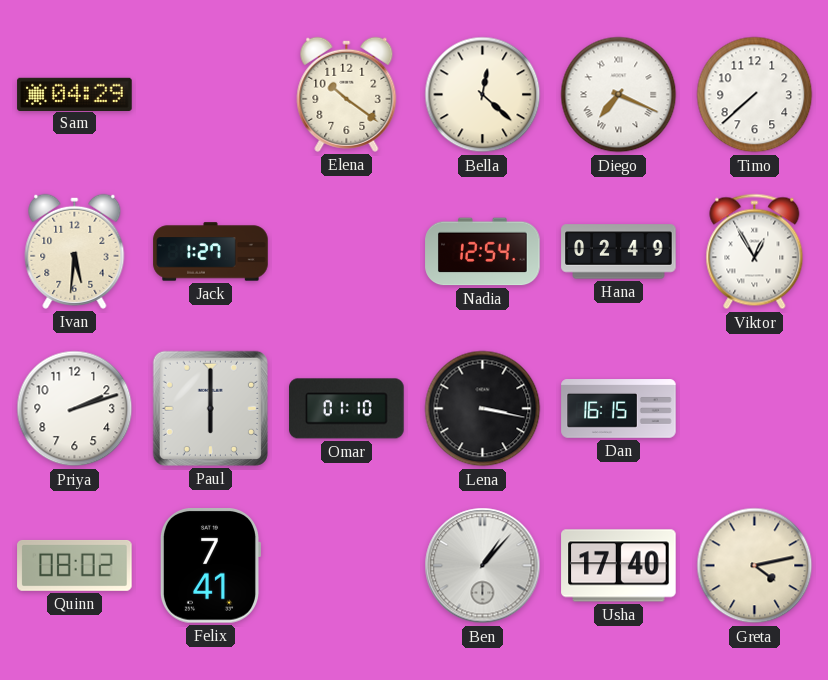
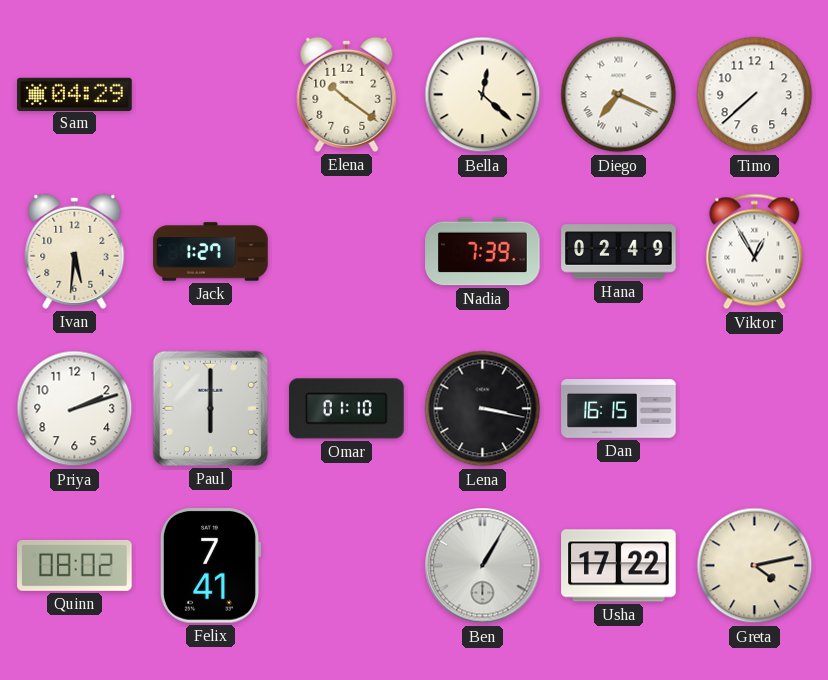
Nadia: 12:54 -> 7:39
Ben: 1:07 -> 1:05
Usha: 17:40 -> 17:22
